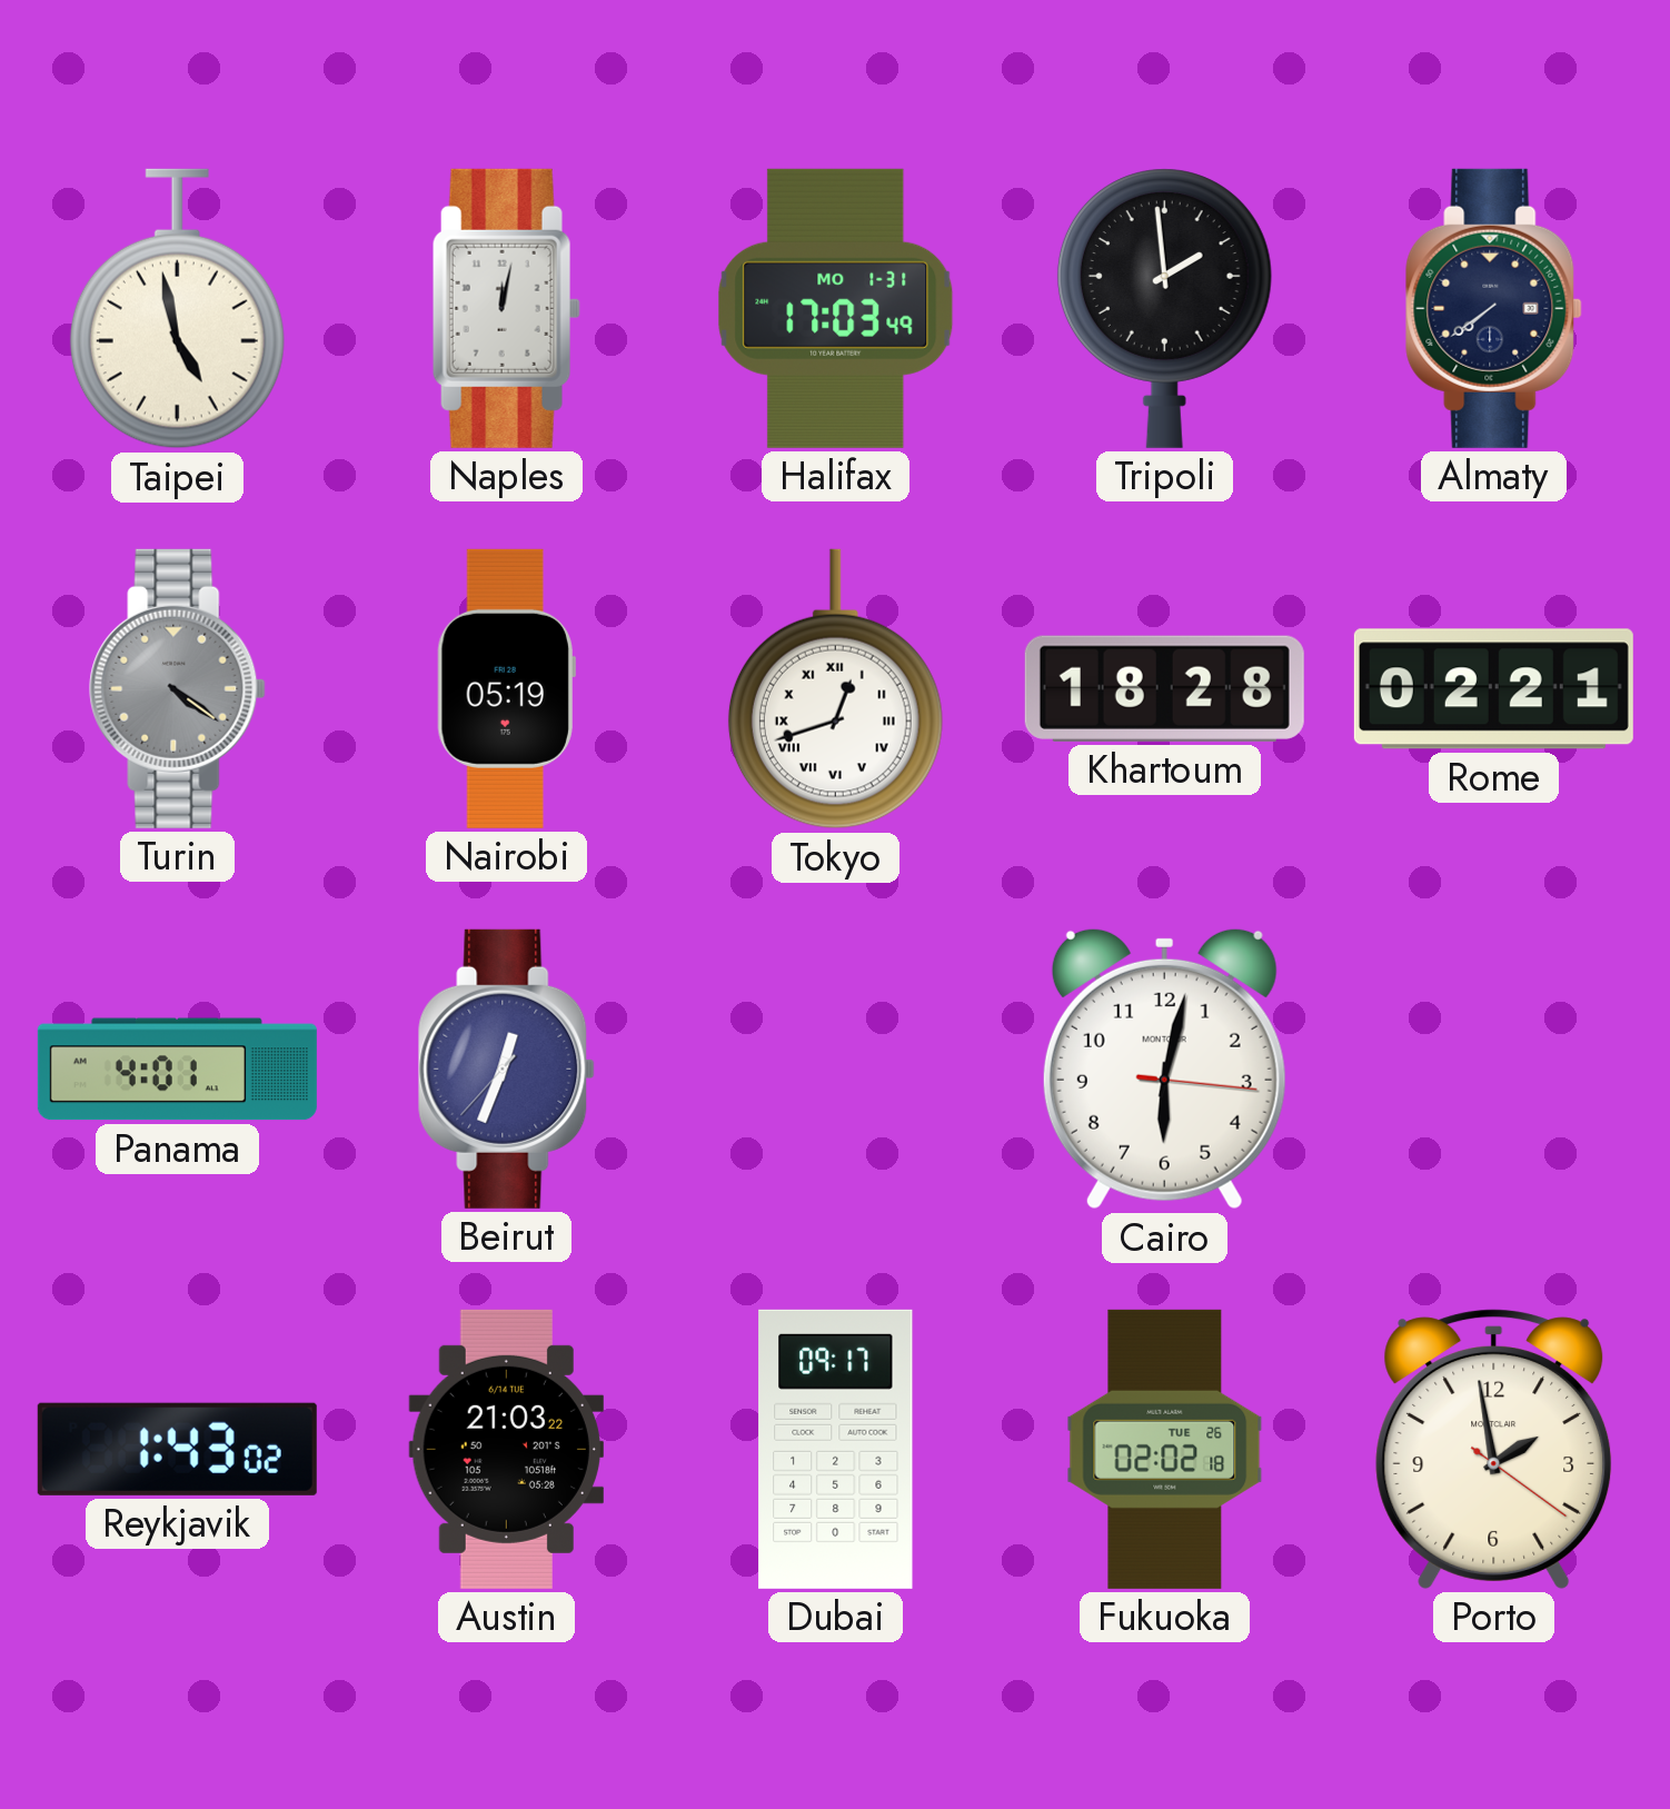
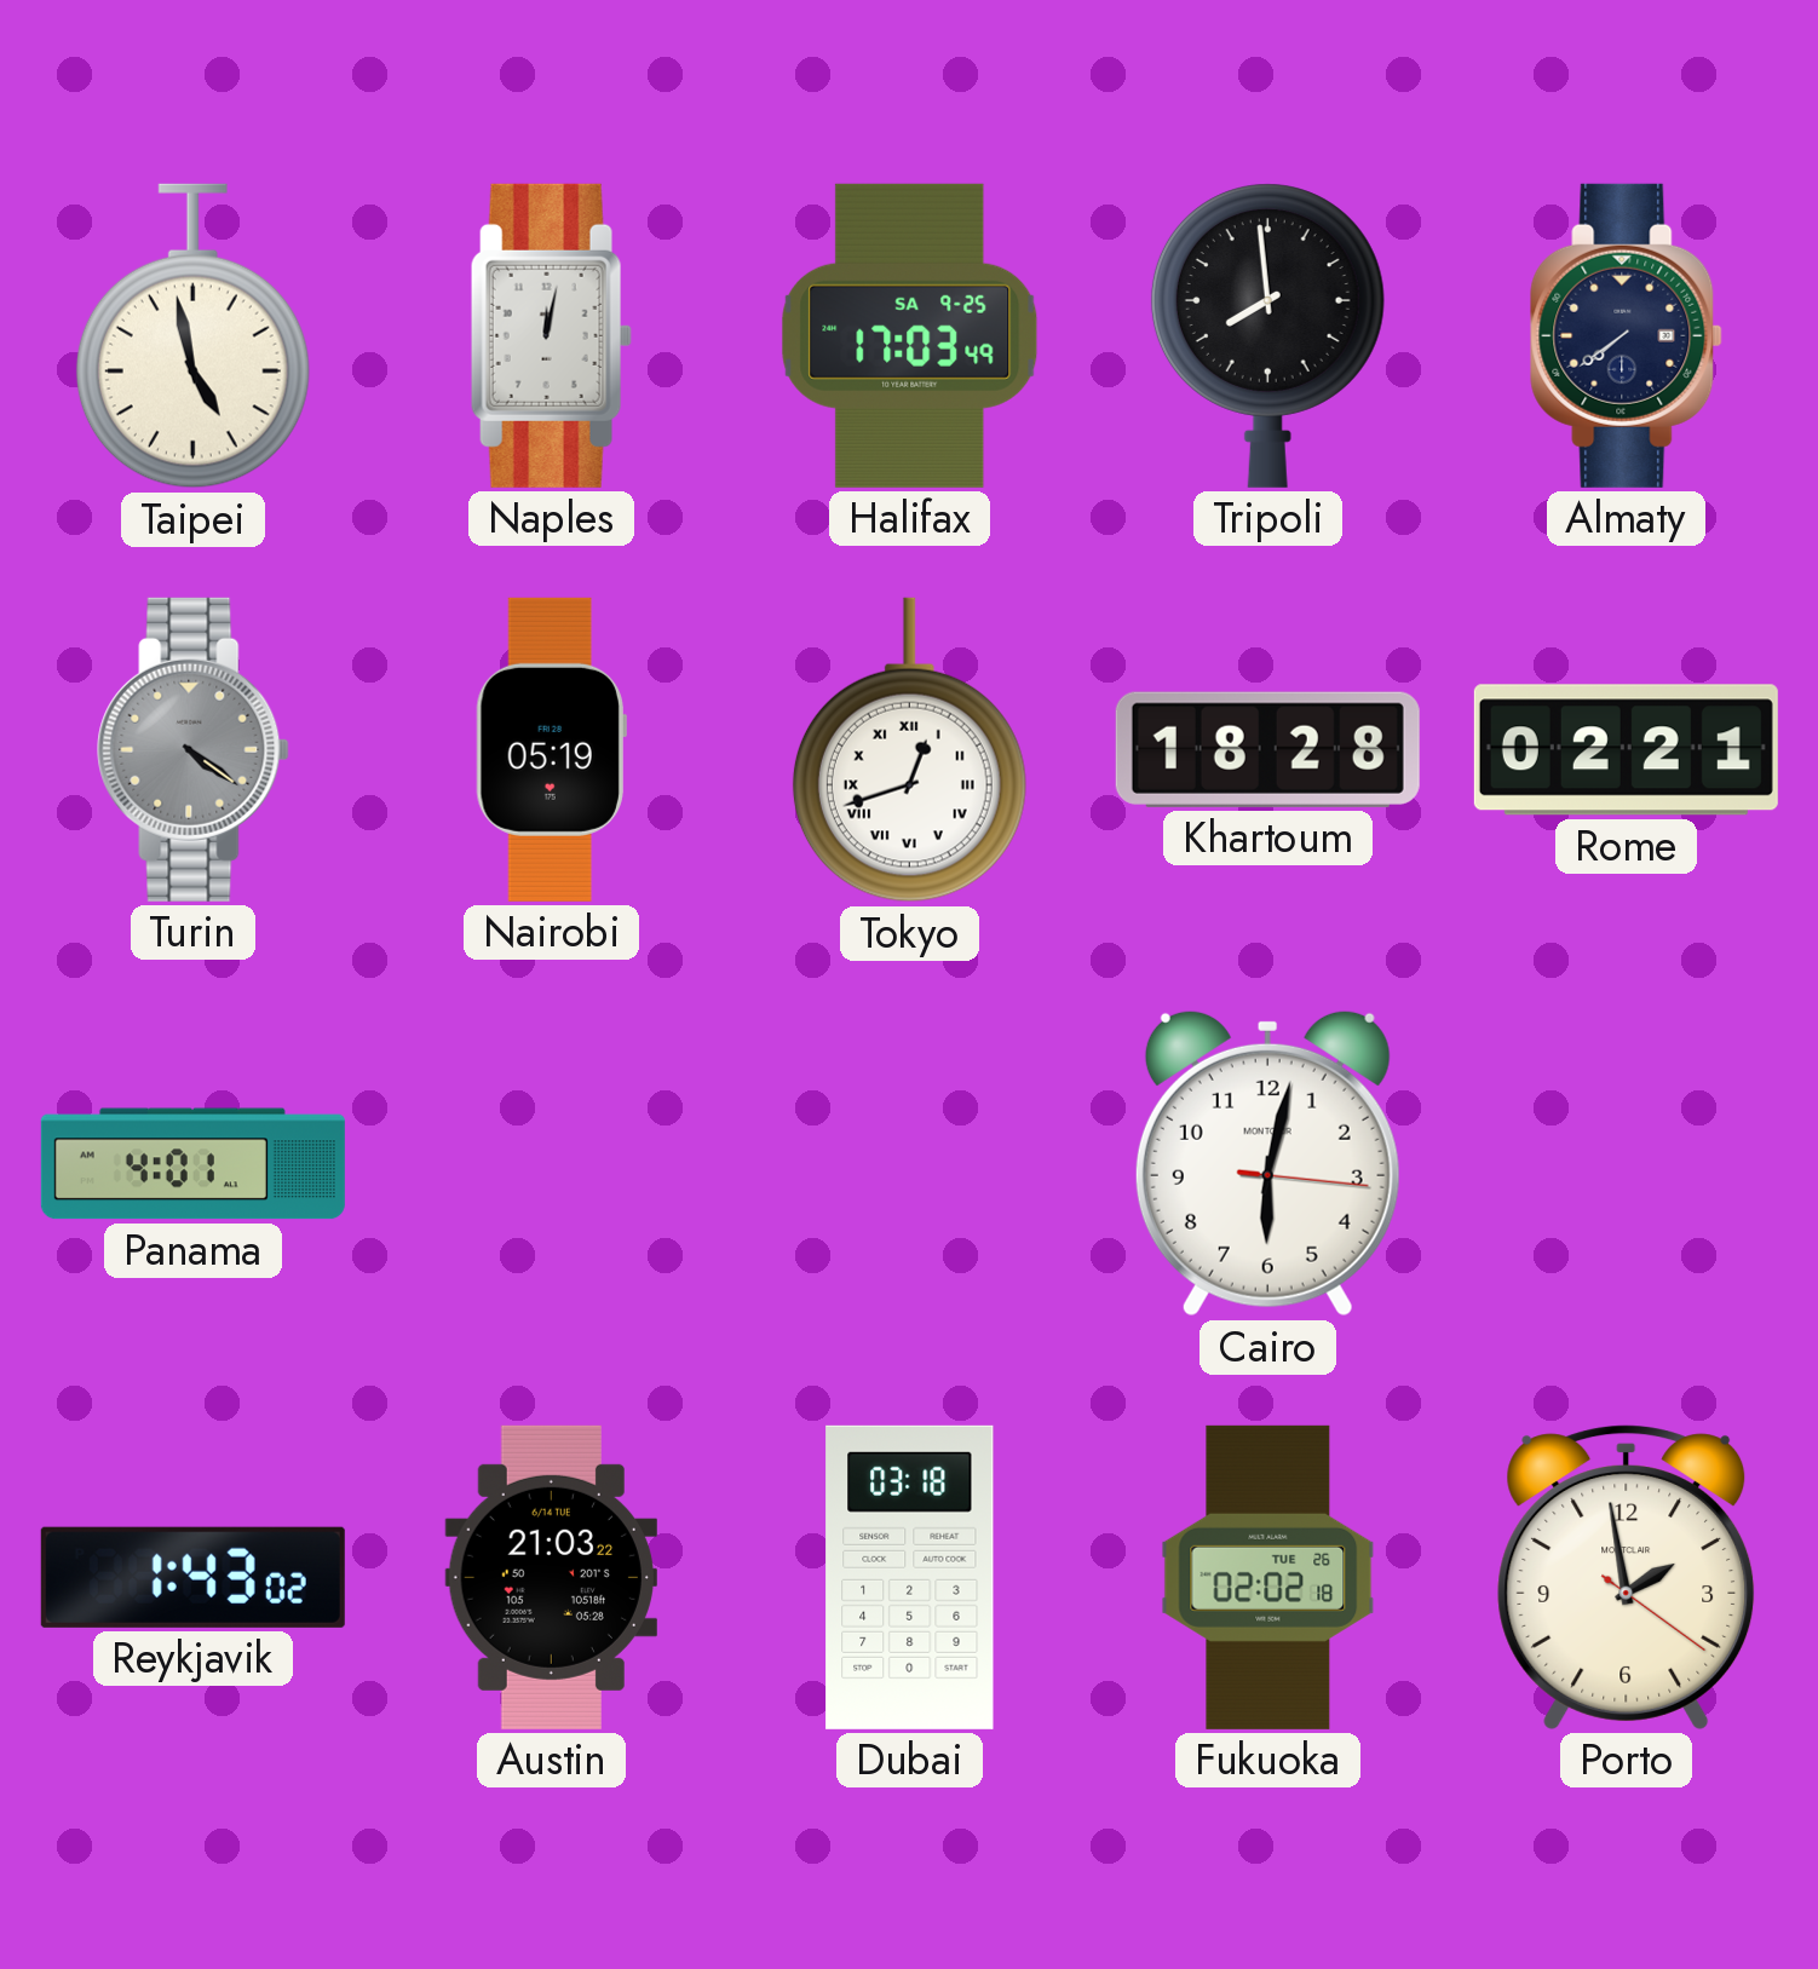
Halifax date: MO 1-31 -> SA 9-25
Tripoli: 1:59 -> 7:59
Beirut: 12:33 -> none
Dubai: 09:17 -> 03:18
